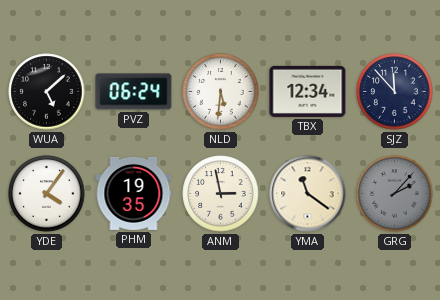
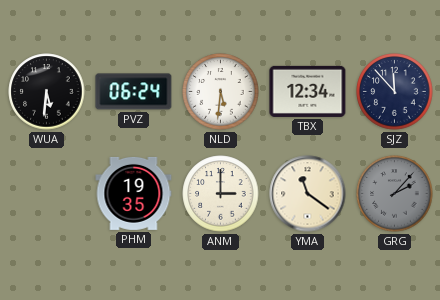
WUA: 5:08 -> 5:31
YDE: 4:06 -> none
ANM: 2:58 -> 3:00
